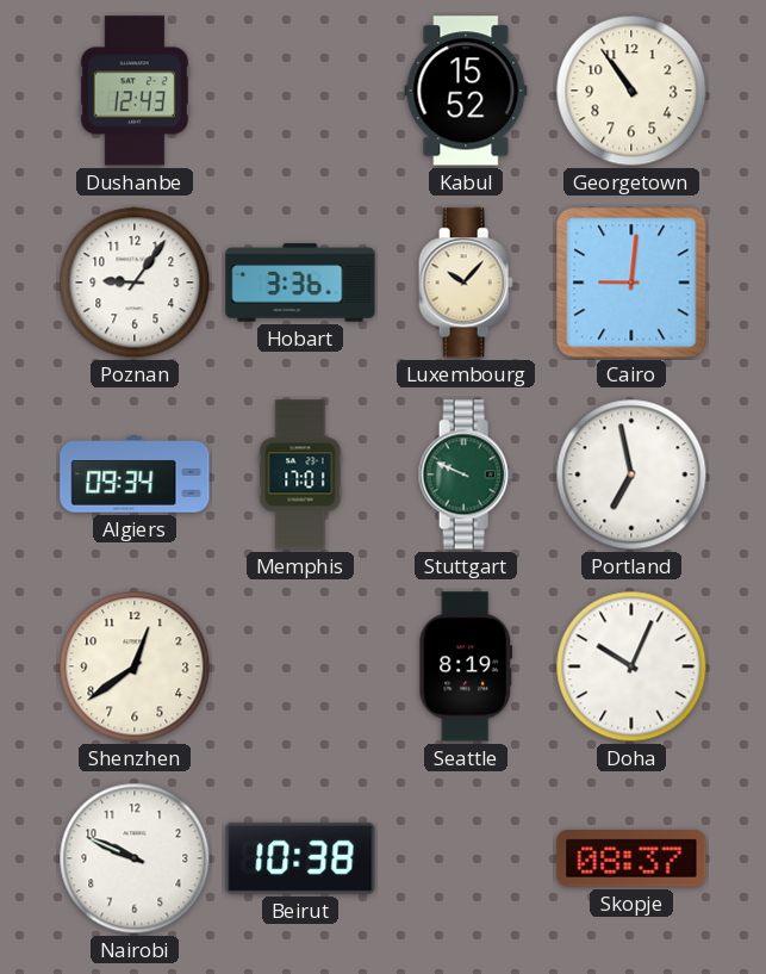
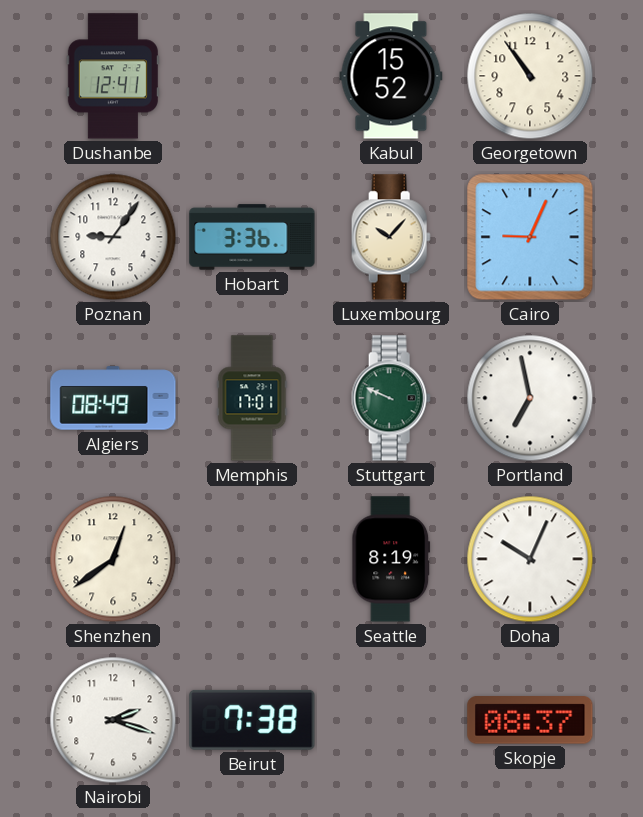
Dushanbe: 12:43 -> 12:41
Cairo: 9:01 -> 9:04
Algiers: 09:34 -> 08:49
Nairobi: 9:49 -> 2:18
Beirut: 10:38 -> 7:38
